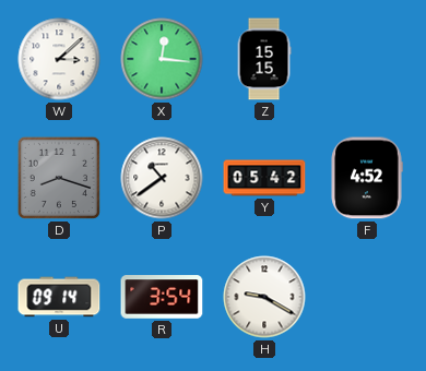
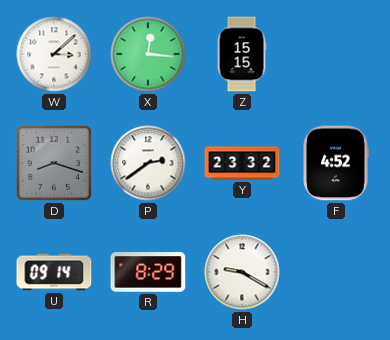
P: 10:39 -> 2:39
Y: 05:42 -> 23:32
R: 3:54 -> 8:29
